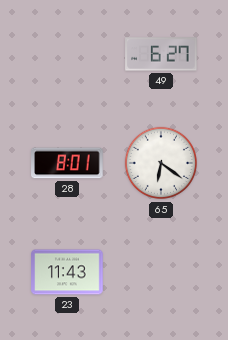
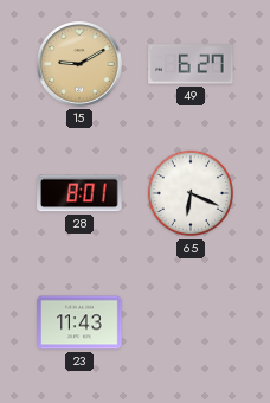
15: none -> 9:10
65: 6:21 -> 6:19
